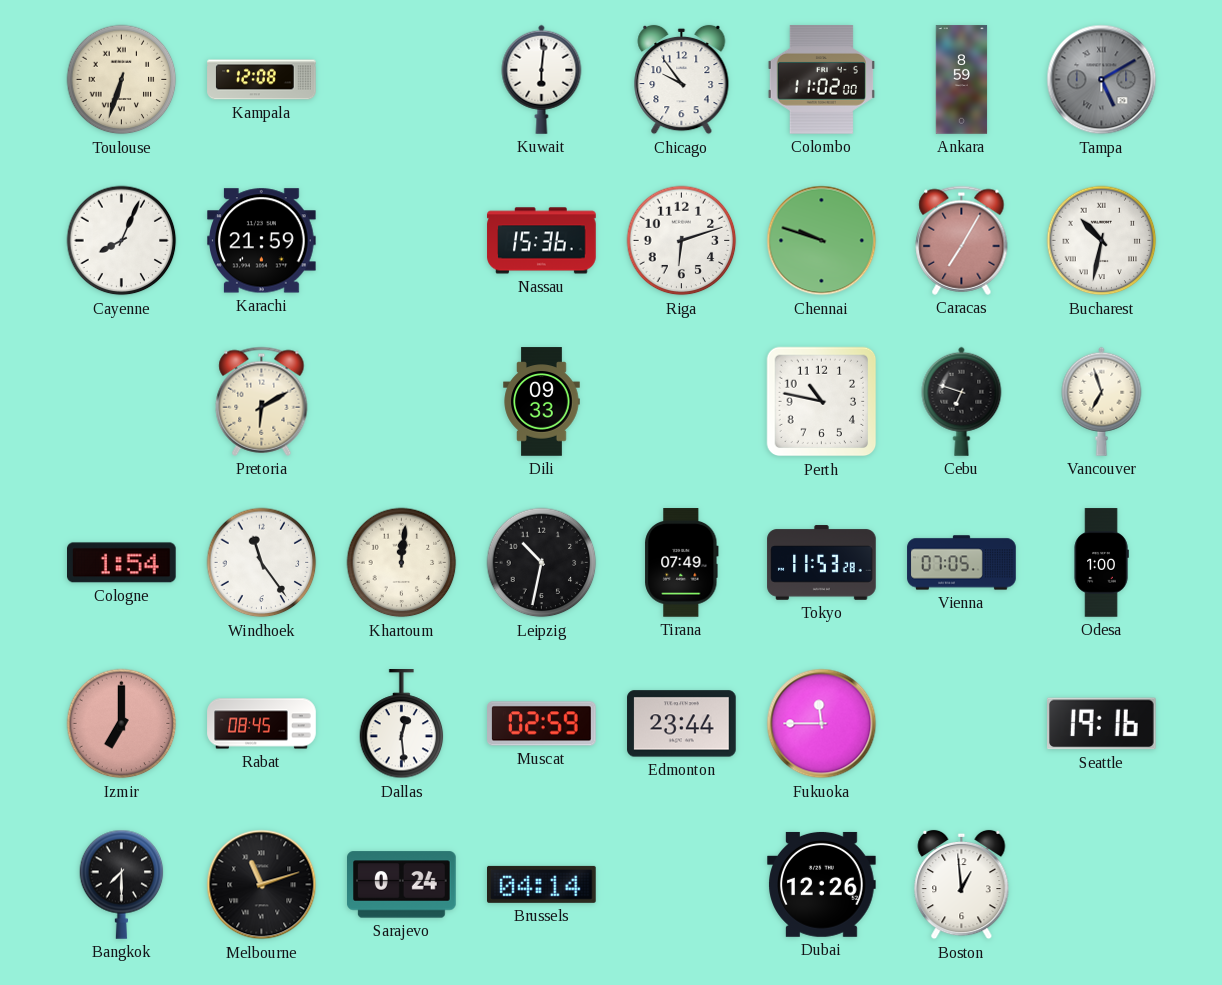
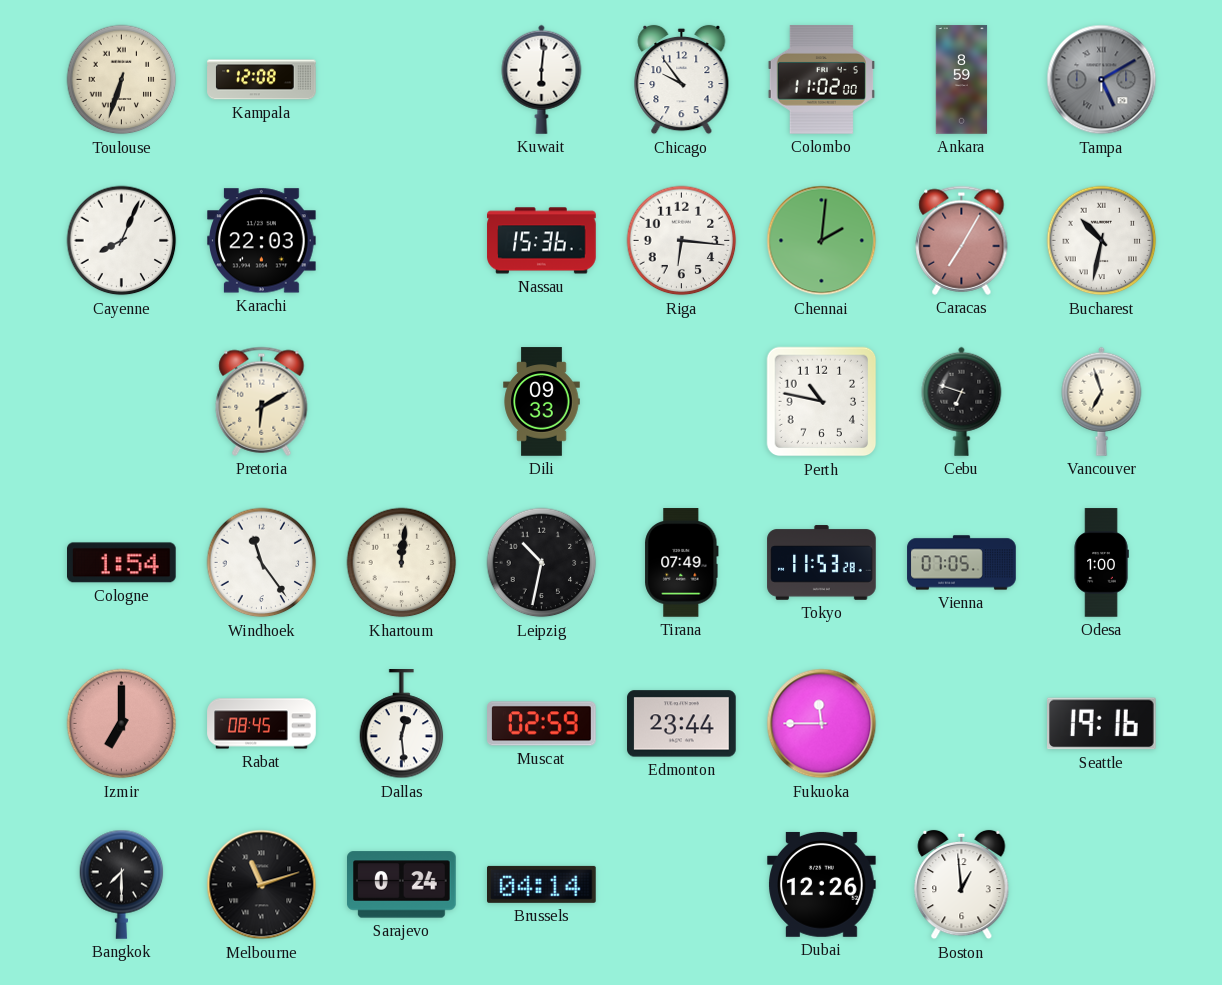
Karachi: 21:59 -> 22:03
Riga: 6:12 -> 6:16
Chennai: 9:48 -> 2:01
